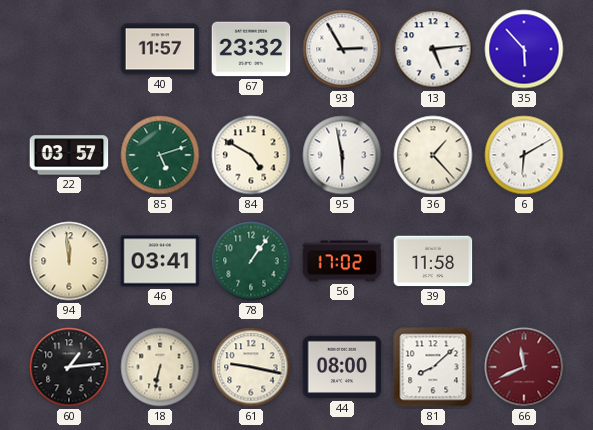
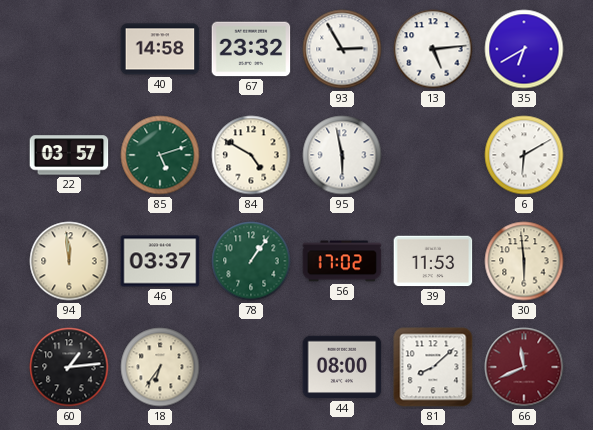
40: 11:57 -> 14:58
35: 5:53 -> 6:40
36: 1:23 -> none
46: 03:41 -> 03:37
39: 11:58 -> 11:53
30: none -> 5:59
18: 6:32 -> 6:36
61: 9:17 -> none
